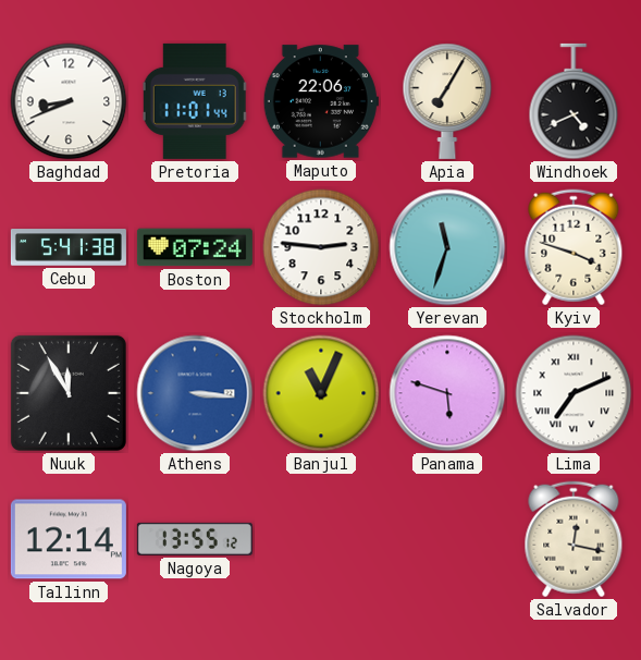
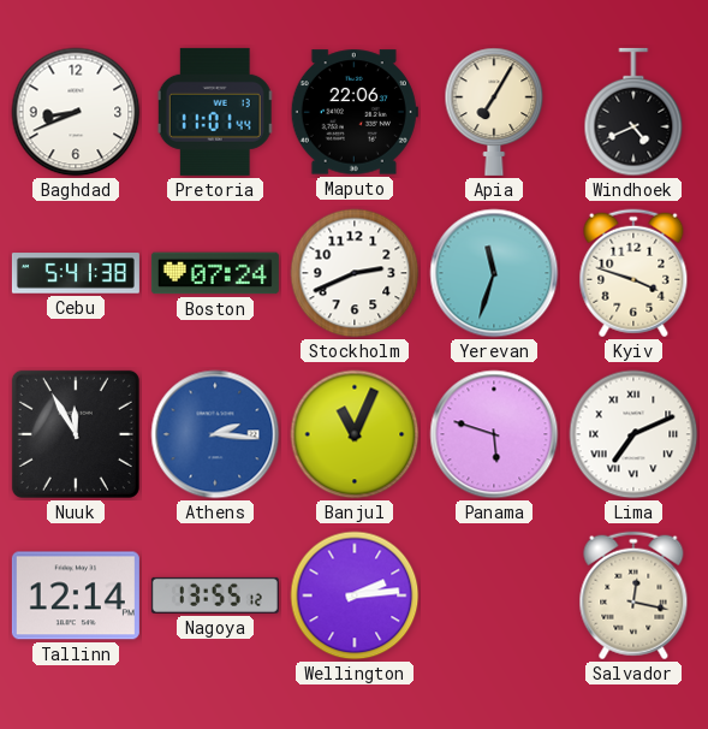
Stockholm: 2:46 -> 2:41
Athens: 3:16 -> 2:16
Wellington: none -> 2:14
